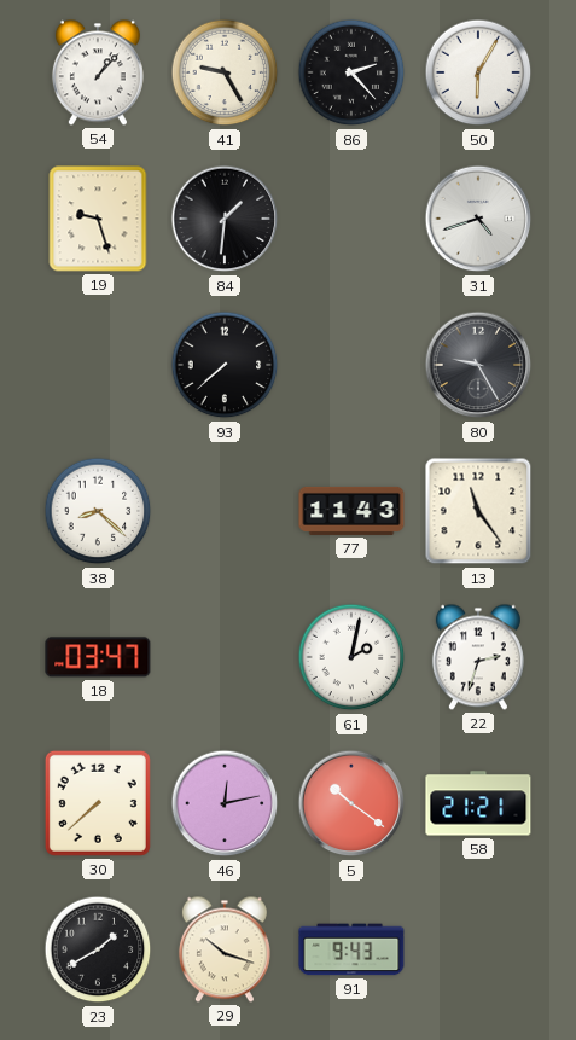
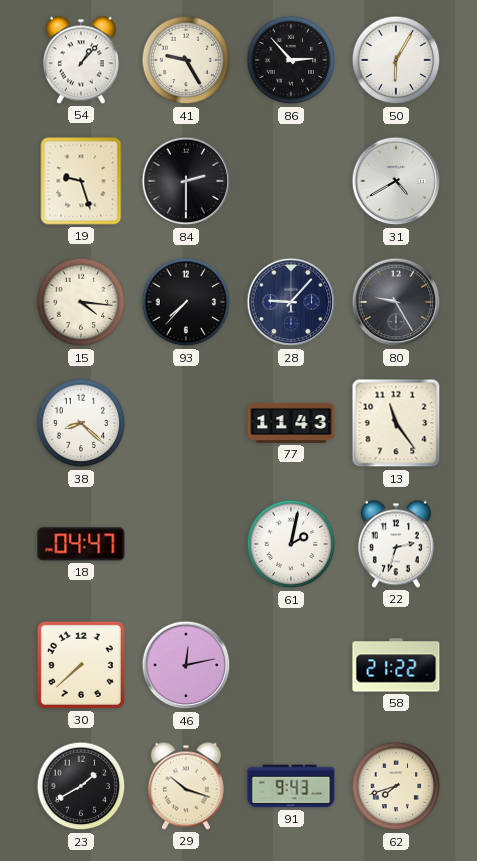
86: 2:23 -> 2:53
84: 1:31 -> 2:30
31: 4:42 -> 4:40
15: none -> 4:16
93: 7:38 -> 7:37
28: none -> 9:07
18: 03:47 -> 04:47
5: 10:21 -> none
58: 21:21 -> 21:22
62: none -> 7:42
